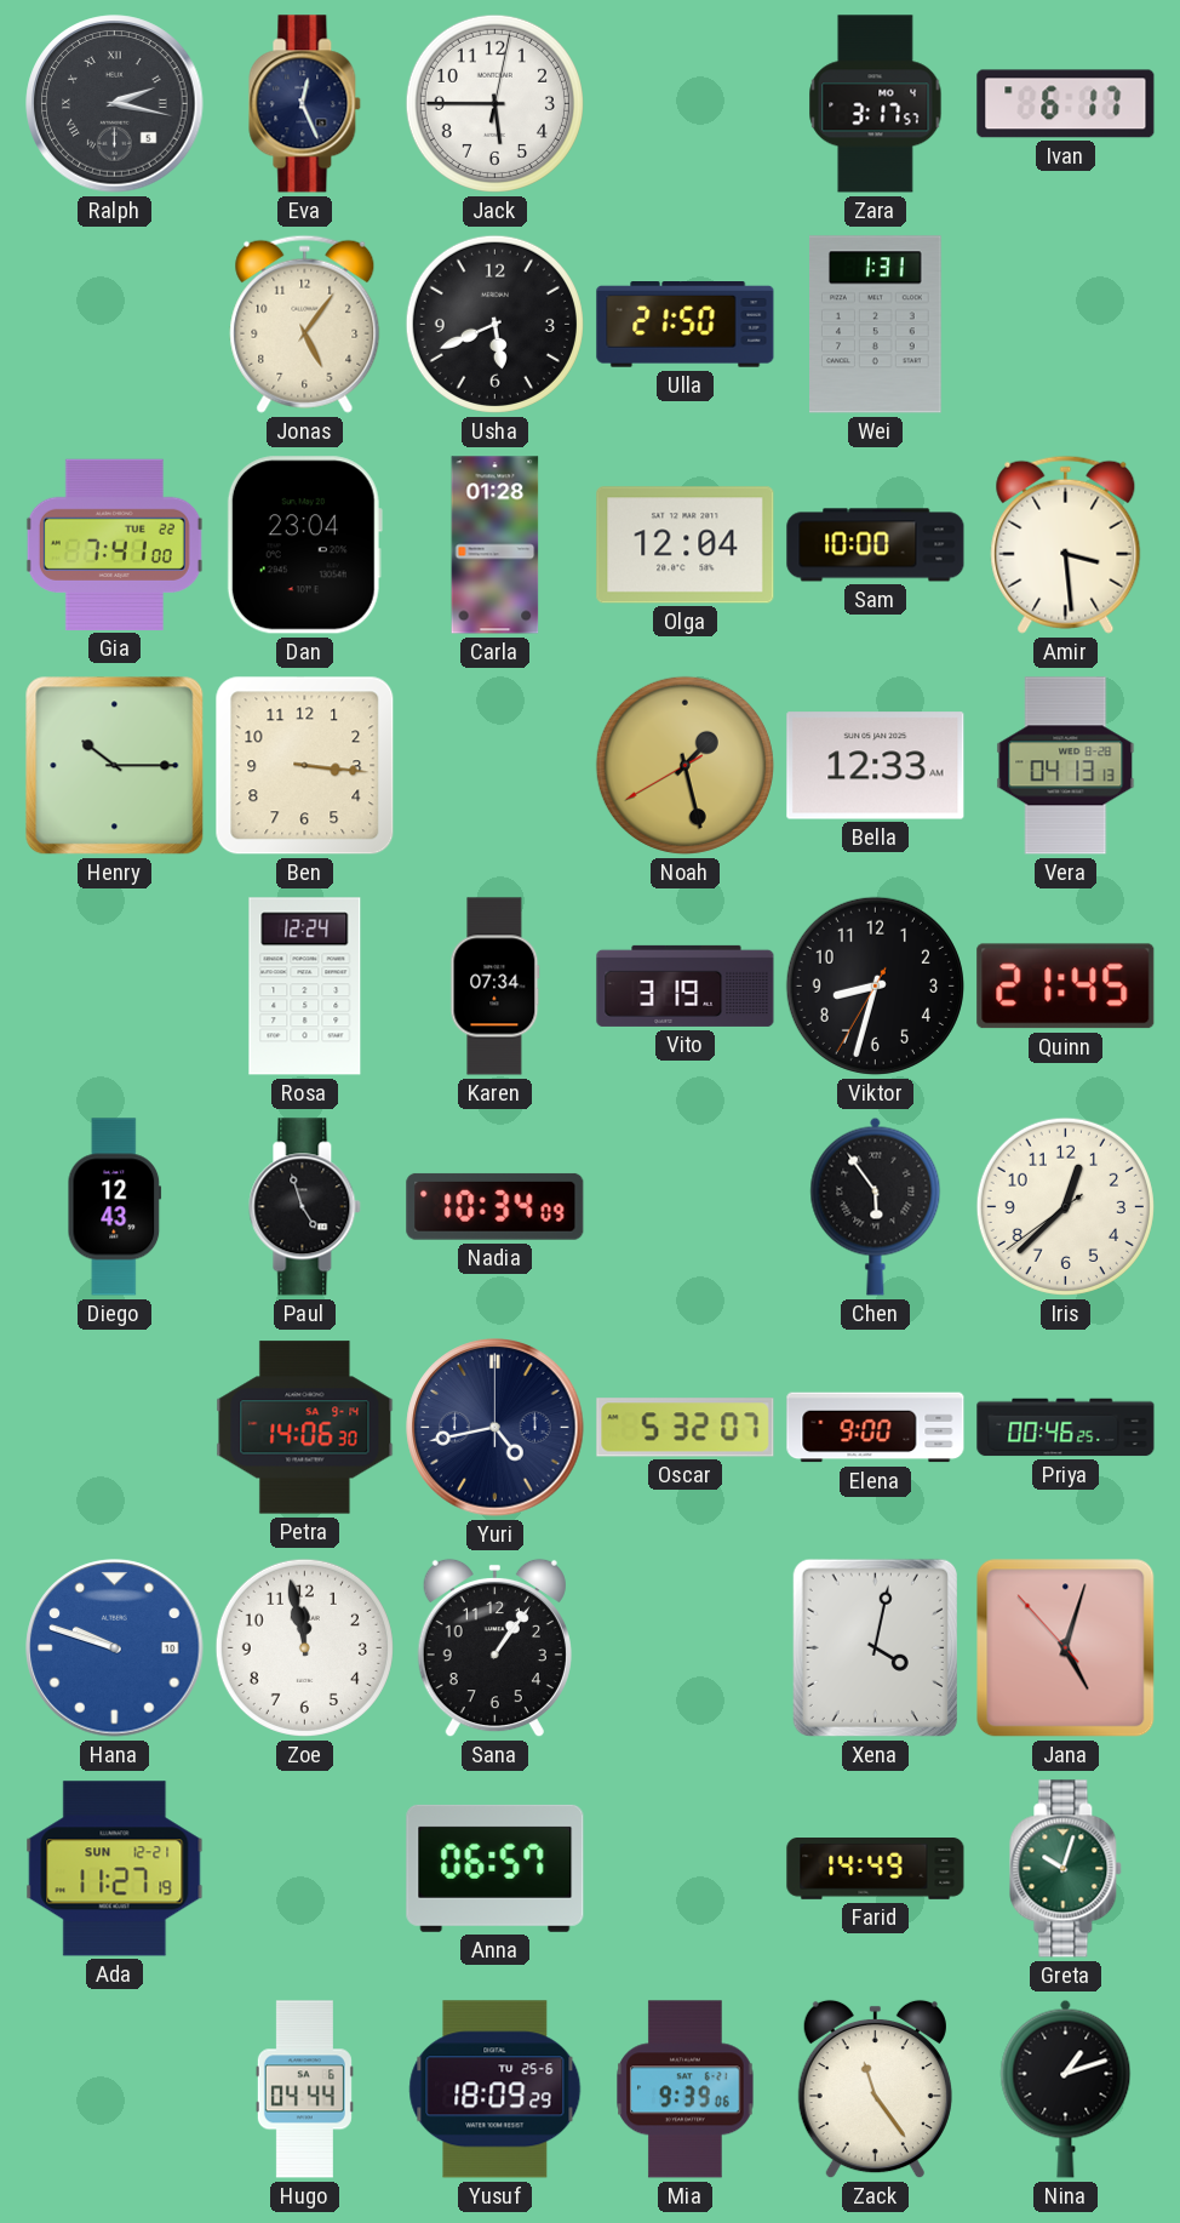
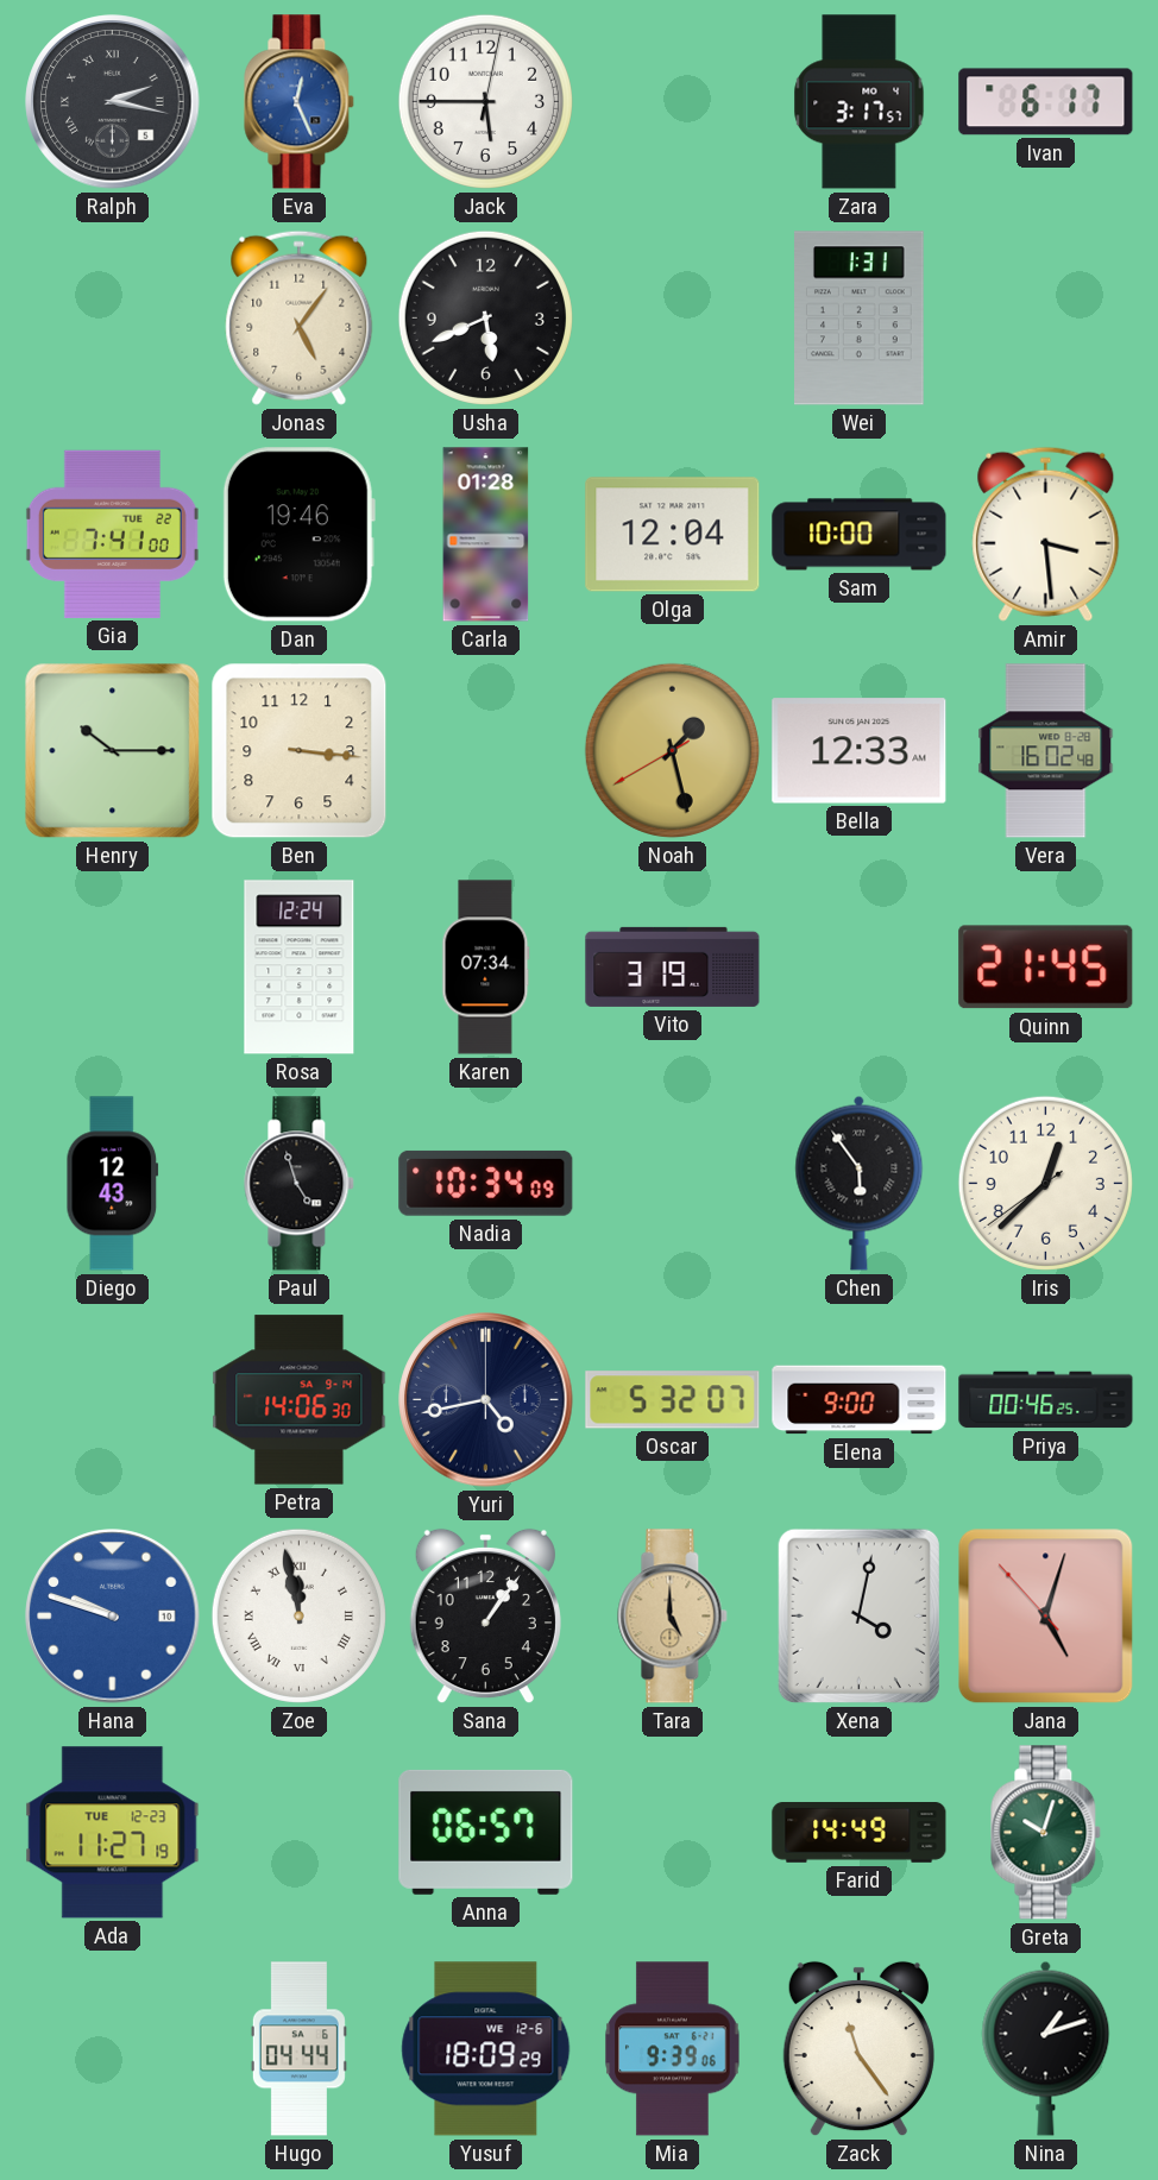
Eva dial: navy -> blue
Ulla: 21:50 -> none
Dan: 23:04 -> 19:46
Vera: 04:13 -> 16:02
Viktor: 8:32 -> none
Zoe numerals: Arabic -> Roman
Tara: none -> 5:00
Ada date: SUN 12-21 -> TUE 12-23
Yusuf date: TU 25-6 -> WE 12-6
